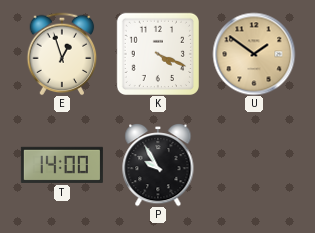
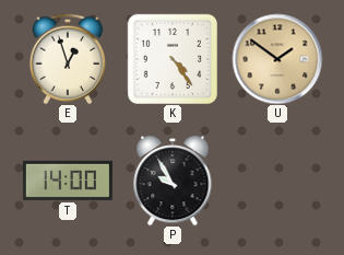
K: 4:19 -> 4:24
